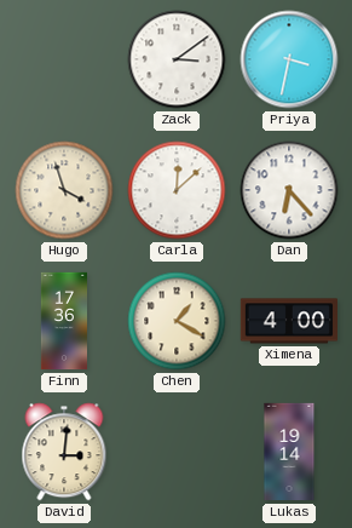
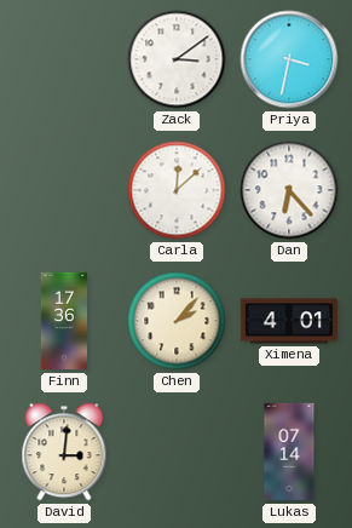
Hugo: 3:57 -> none
Chen: 1:20 -> 2:07
Ximena: 4:00 -> 4:01
Lukas: 19:14 -> 07:14
